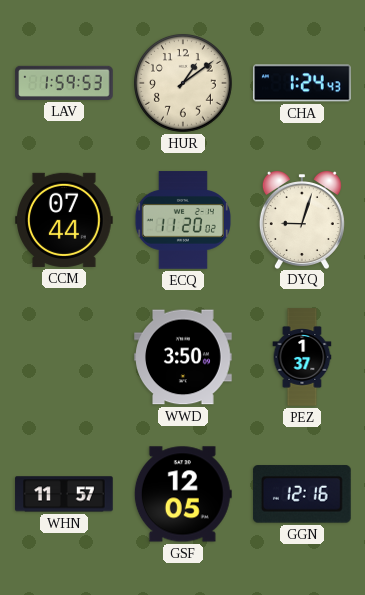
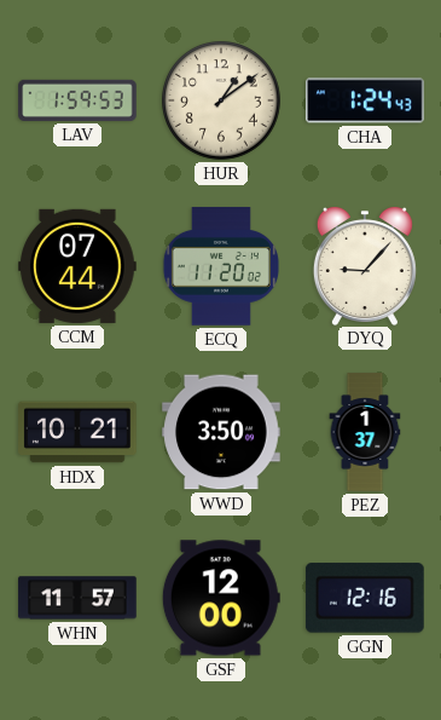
DYQ: 9:03 -> 9:07
HDX: none -> 10:21
GSF: 12:05 -> 12:00
